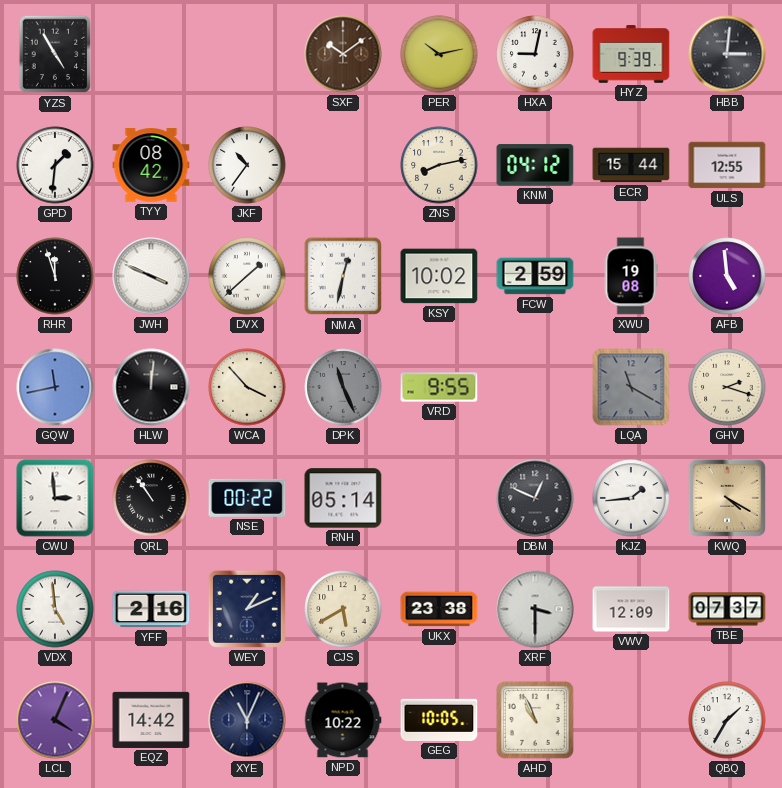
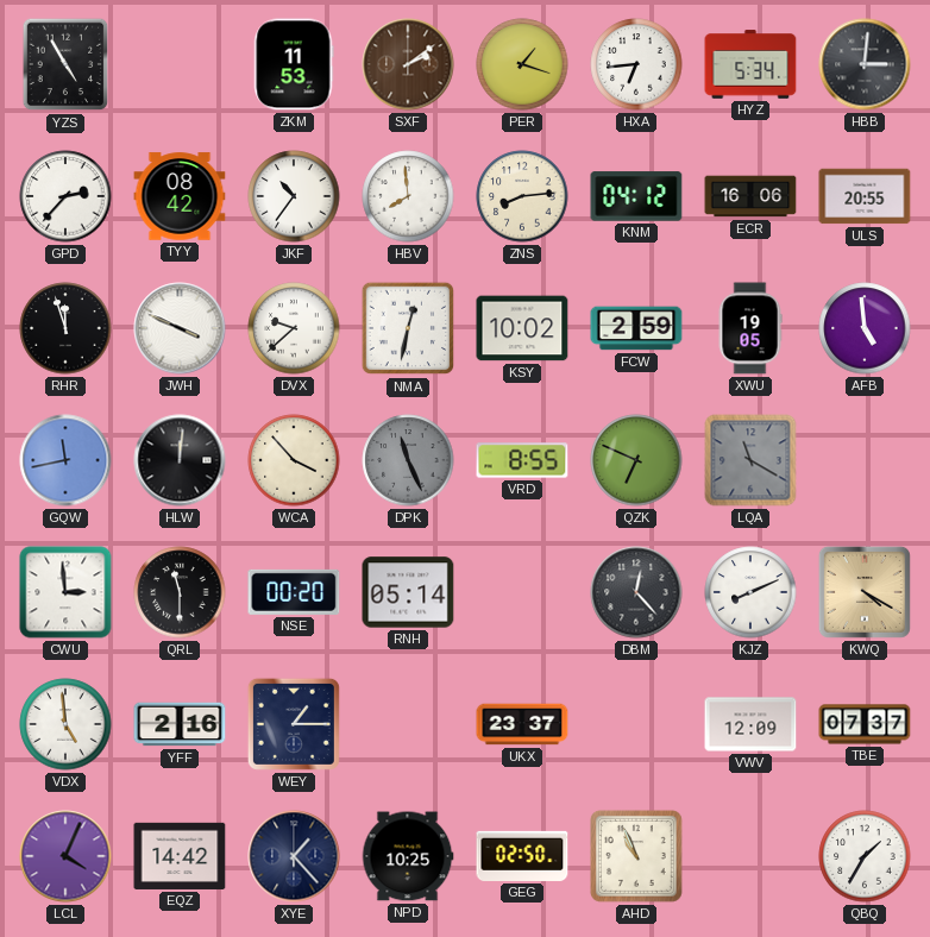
ZKM: none -> 11:53
SXF: 10:09 -> 2:09
PER: 10:13 -> 1:18
HXA: 9:02 -> 6:44
HYZ: 9:39 -> 5:34
GPD: 1:31 -> 2:37
HBV: none -> 7:59
ZNS: 8:13 -> 8:14
ECR: 15:44 -> 16:06
ULS: 12:55 -> 20:55
DVX: 1:38 -> 9:38
XWU: 19:08 -> 19:05
VRD: 9:55 -> 8:55
QZK: none -> 6:49
GHV: 2:18 -> none
QRL: 10:54 -> 11:30
NSE: 00:22 -> 00:20
DBM: 12:49 -> 12:23
KJZ: 1:44 -> 8:11
WEY: 1:11 -> 1:15
CJS: 5:40 -> none
UKX: 23:38 -> 23:37
XRF: 3:30 -> none
XYE: 11:04 -> 1:23
NPD: 10:22 -> 10:25
GEG: 10:05 -> 02:50
